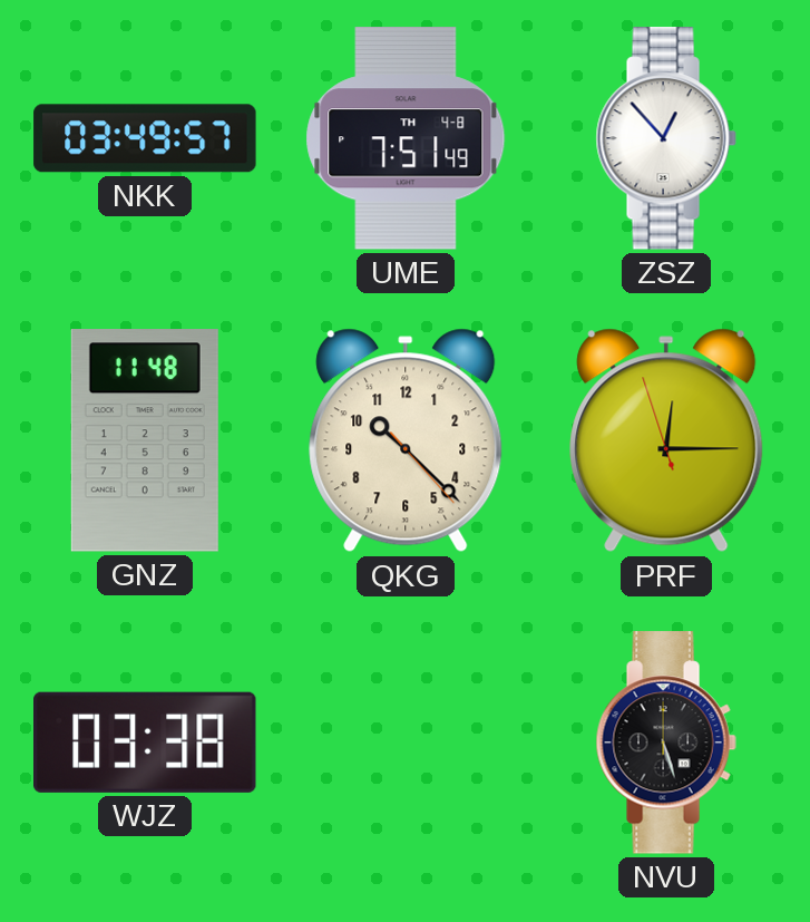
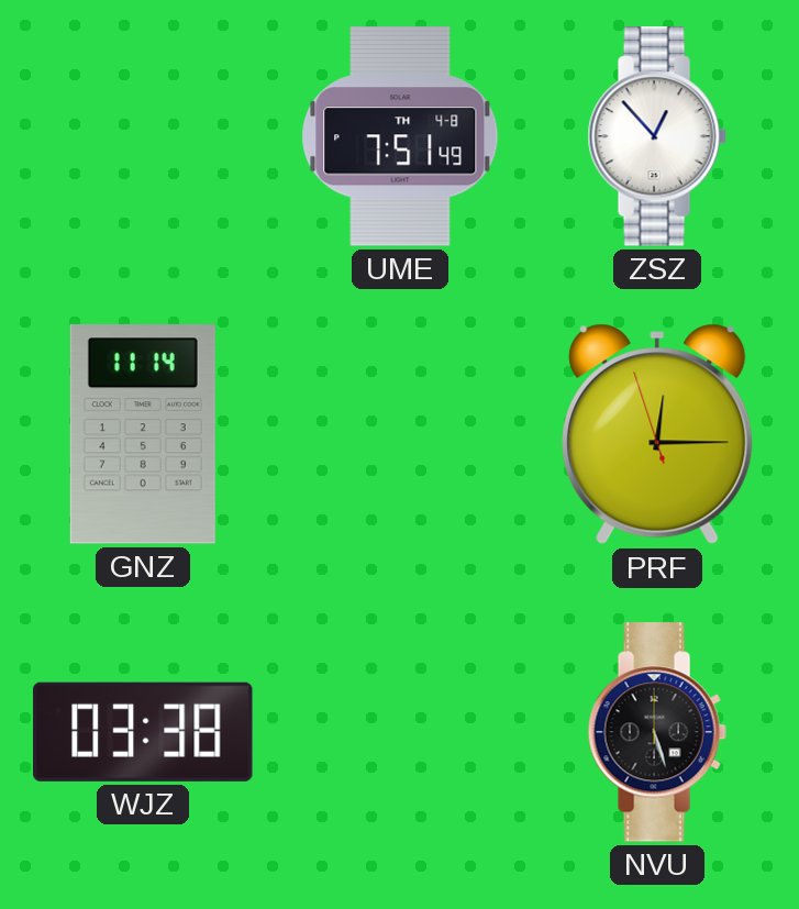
NKK: 03:49 -> none
GNZ: 11:48 -> 11:14
QKG: 10:22 -> none
